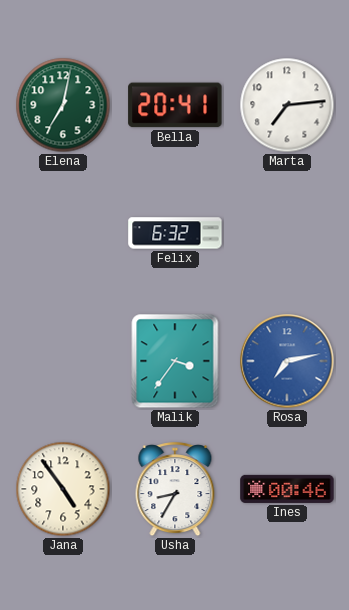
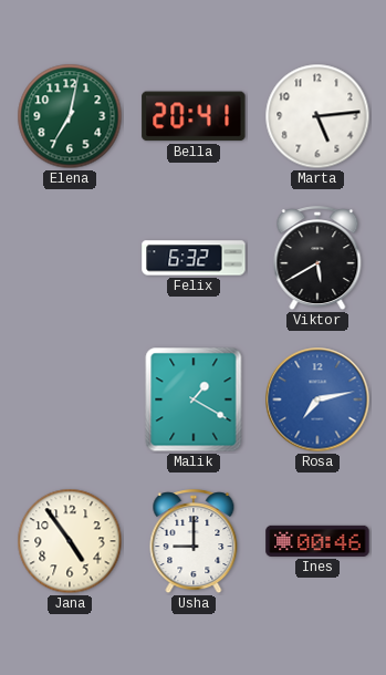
Marta: 7:14 -> 5:14
Viktor: none -> 5:40
Malik: 3:36 -> 1:20
Usha: 8:35 -> 9:00
